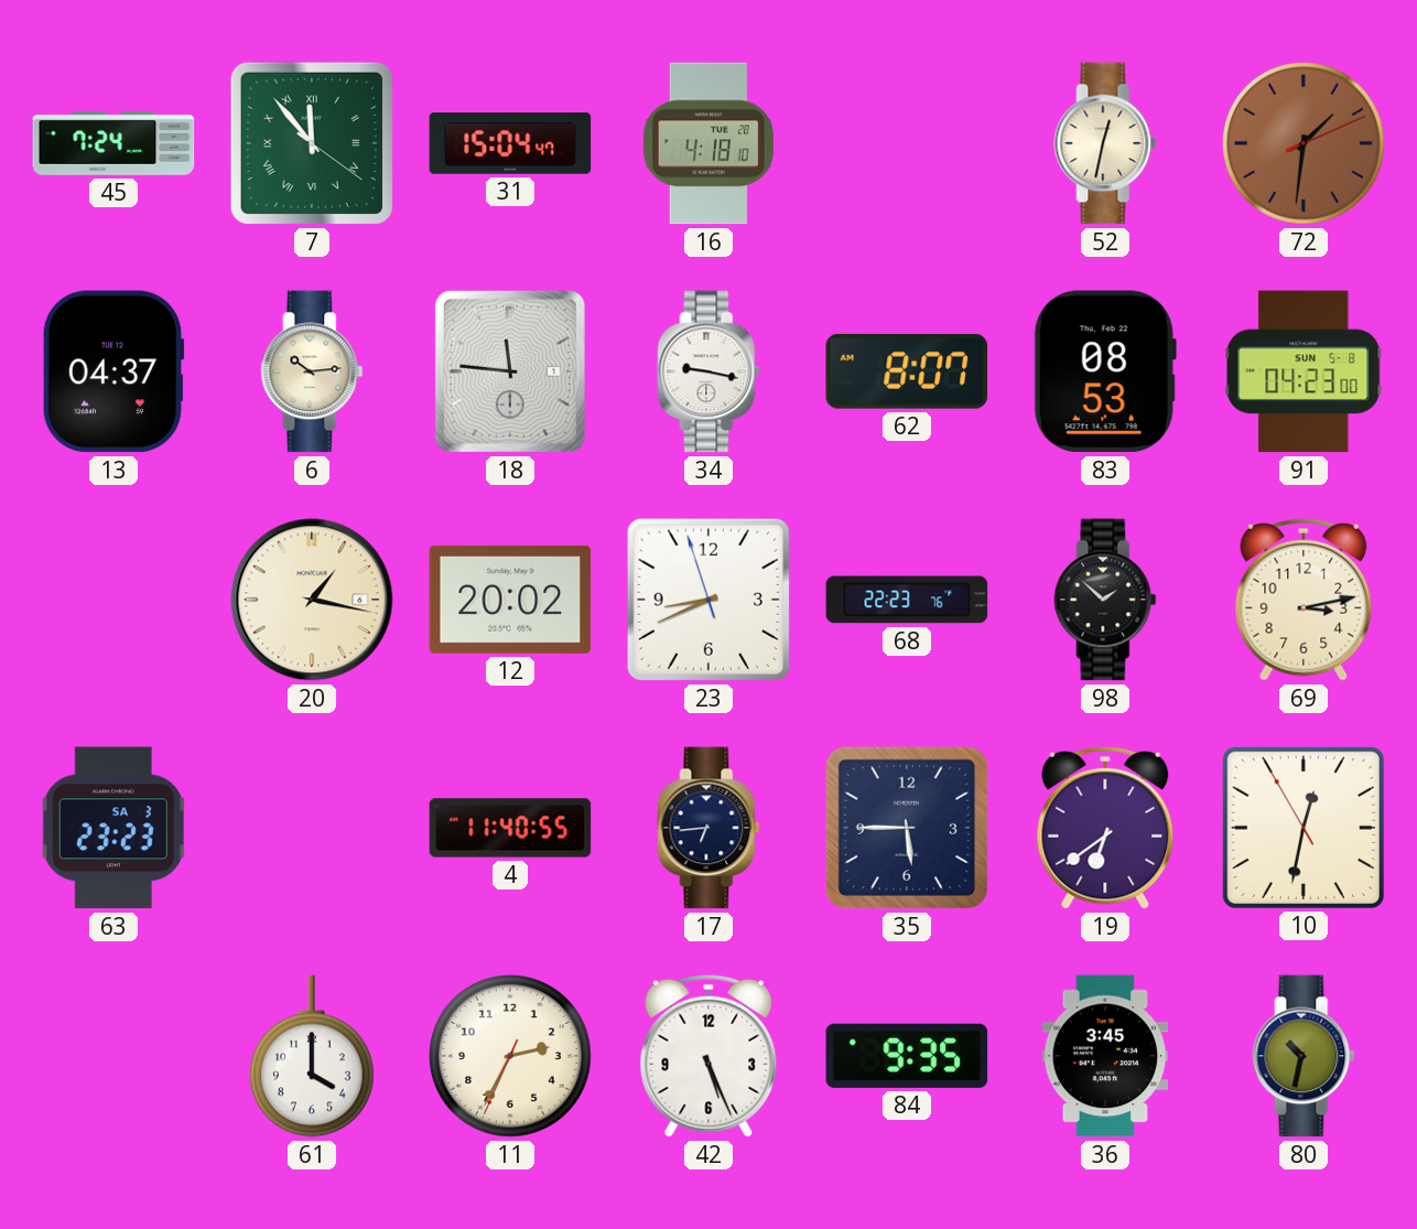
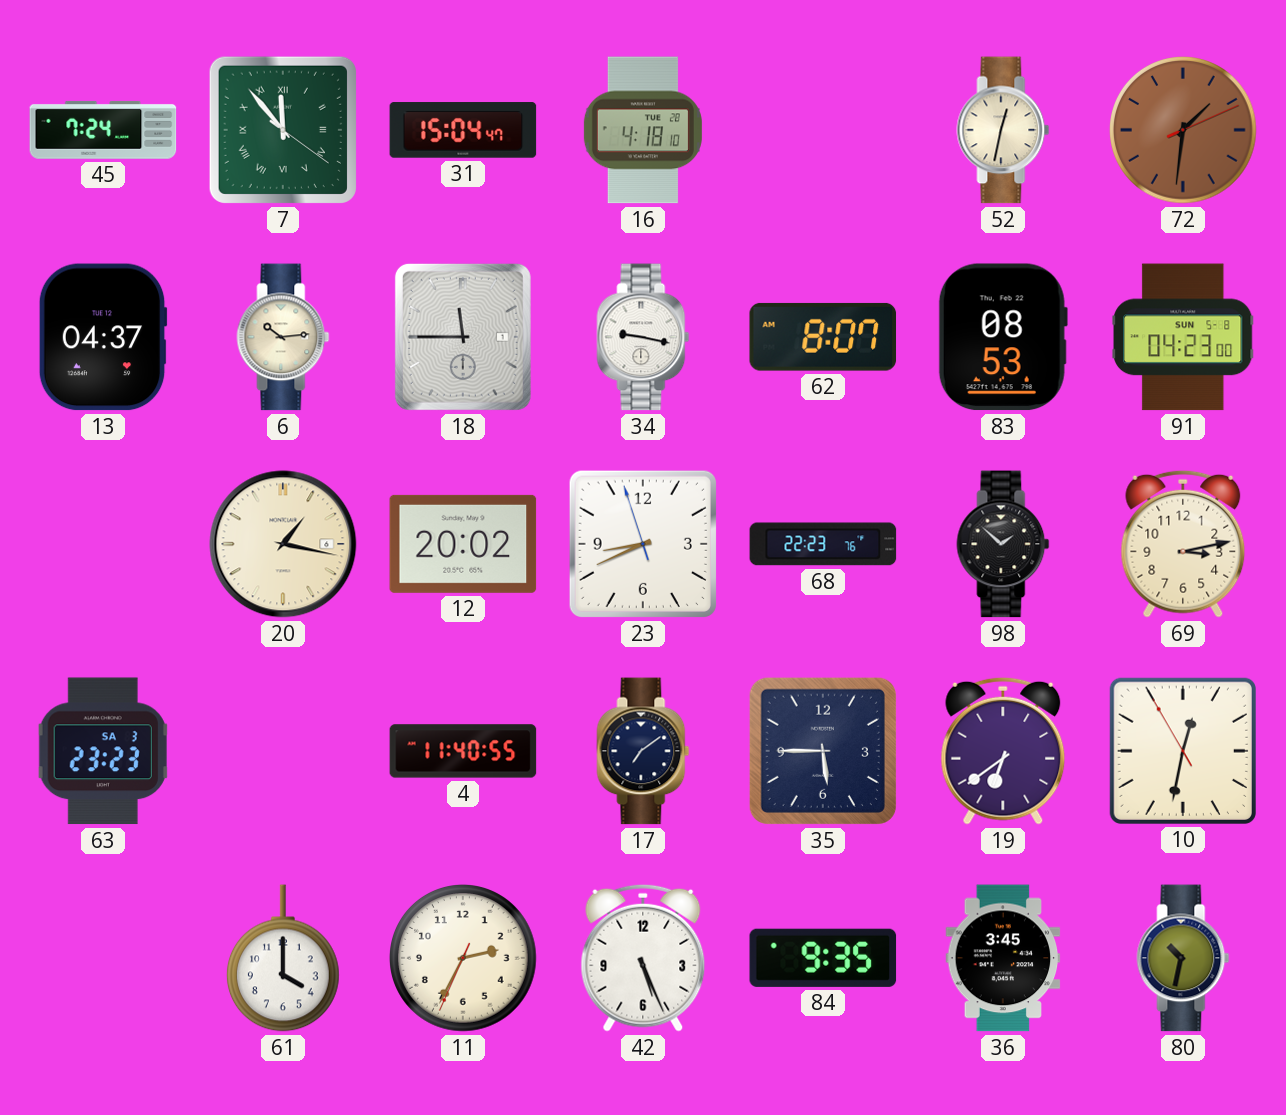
18: 11:46 -> 11:45
17: 6:44 -> 7:09
